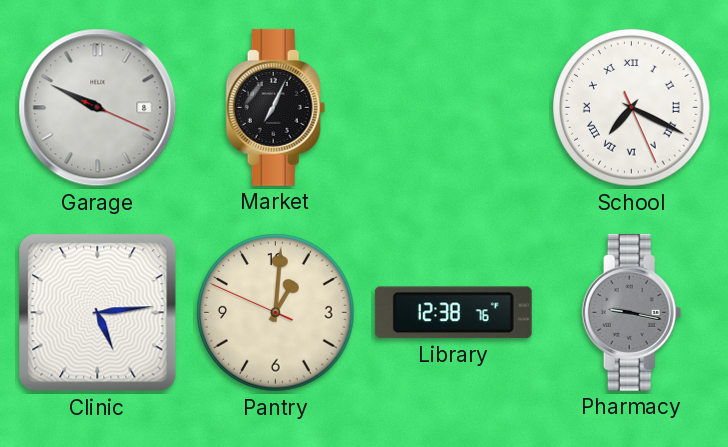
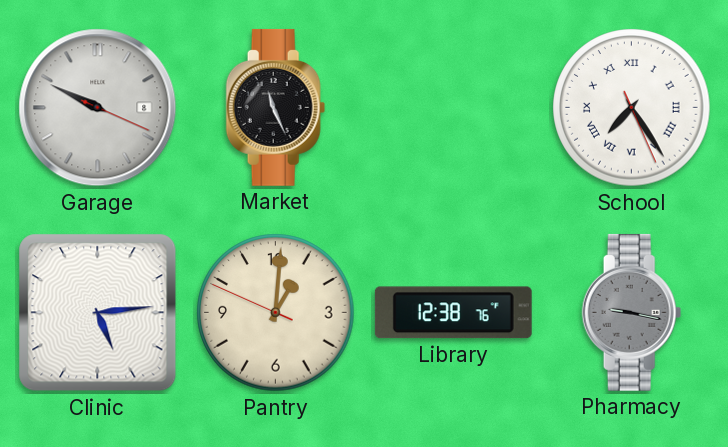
Market: 7:04 -> 11:26
School: 7:19 -> 7:24
